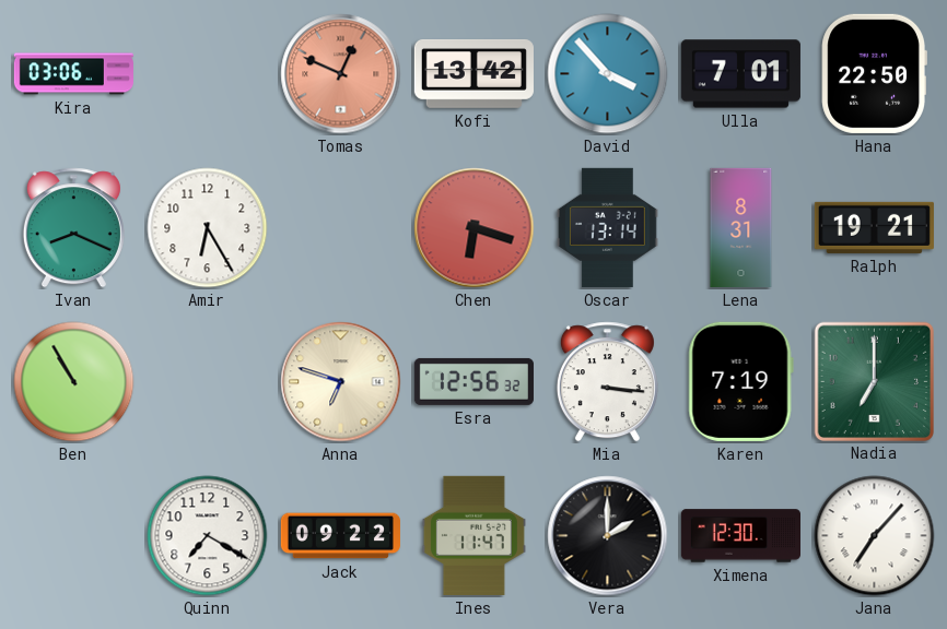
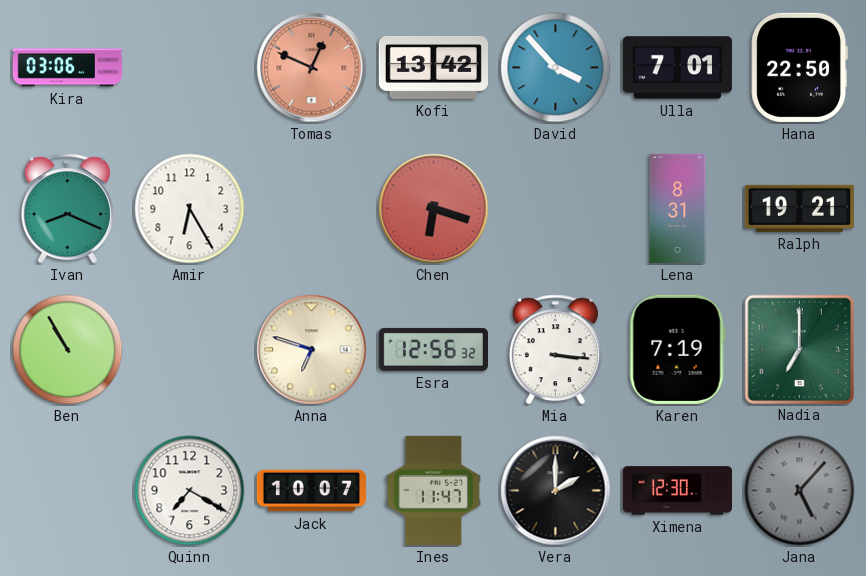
Oscar: 13:14 -> none
Jack: 09:22 -> 10:07
Jana: 7:07 -> 5:07
Jana dial: white -> grey
